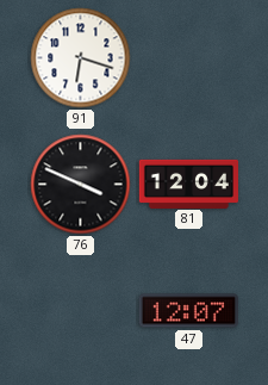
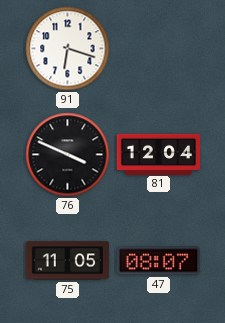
75: none -> 11:05
47: 12:07 -> 08:07
